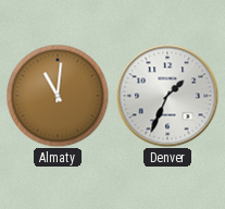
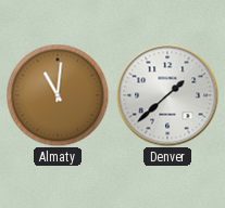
Denver: 1:34 -> 1:38
